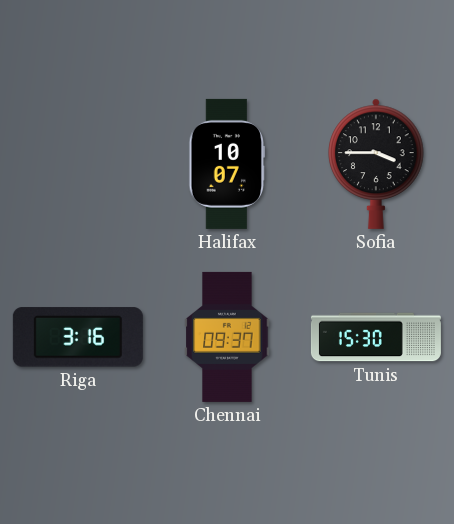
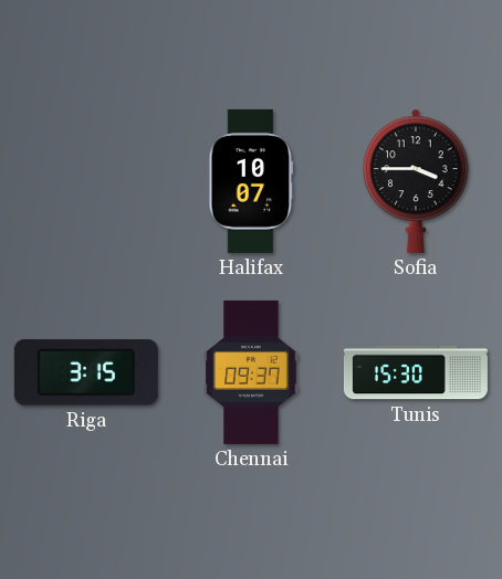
Riga: 3:16 -> 3:15
